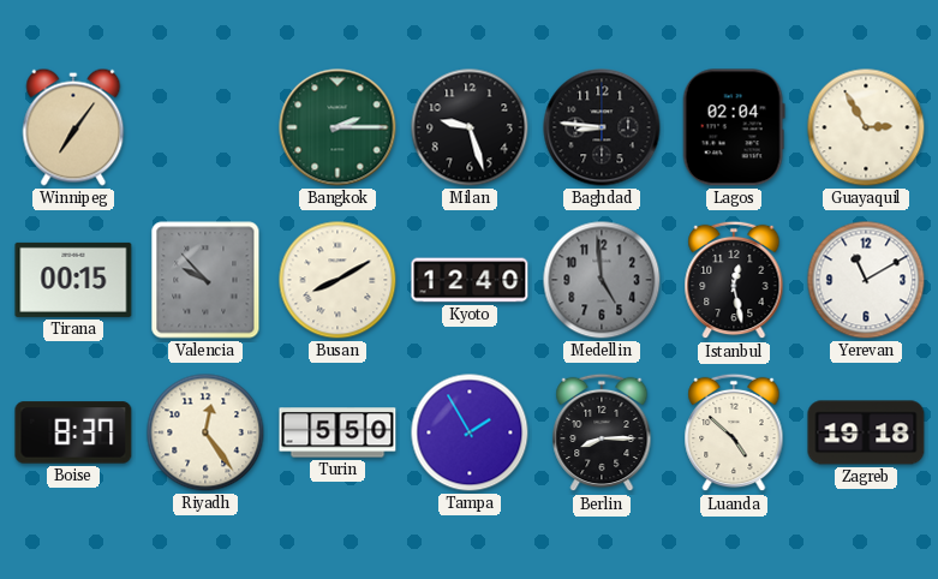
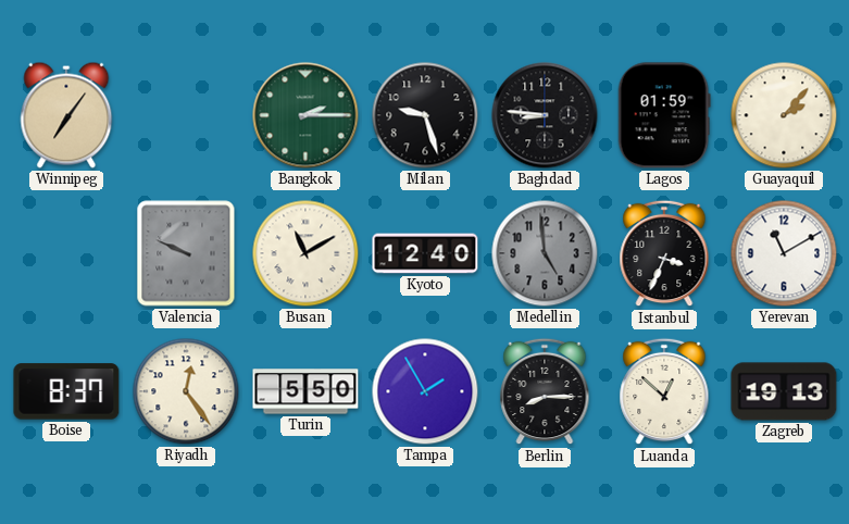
Lagos: 02:04 -> 01:59
Guayaquil: 2:55 -> 2:07
Tirana: 00:15 -> none
Valencia: 9:53 -> 9:49
Busan: 8:10 -> 11:10
Istanbul: 12:28 -> 3:34
Luanda: 4:52 -> 12:52
Zagreb: 19:18 -> 19:13
